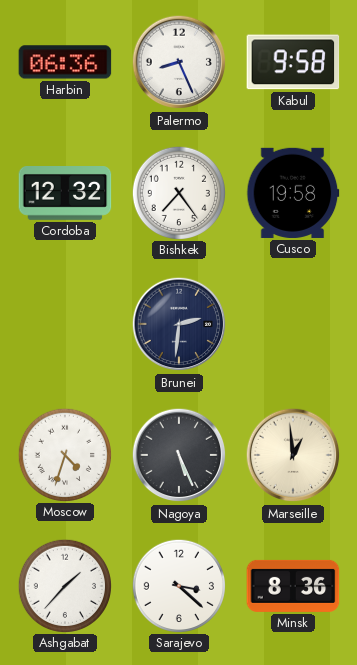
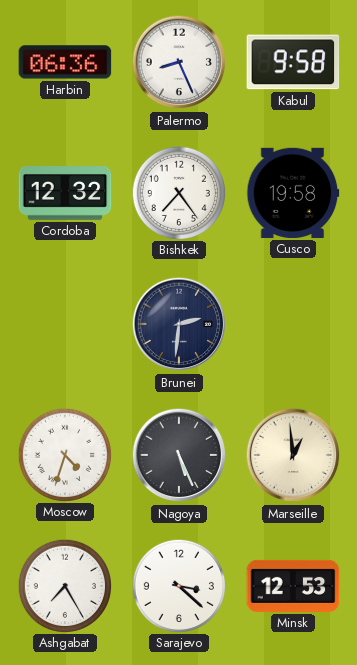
Ashgabat: 1:37 -> 7:25
Minsk: 8:36 -> 12:53
